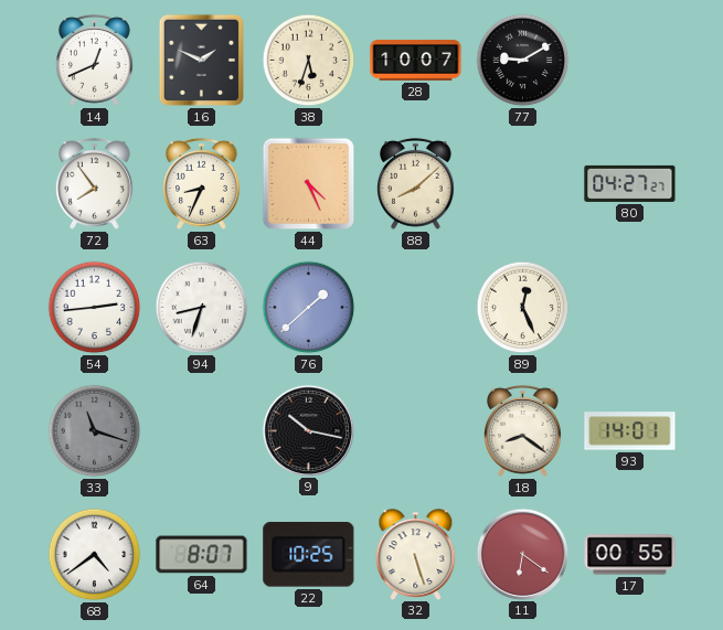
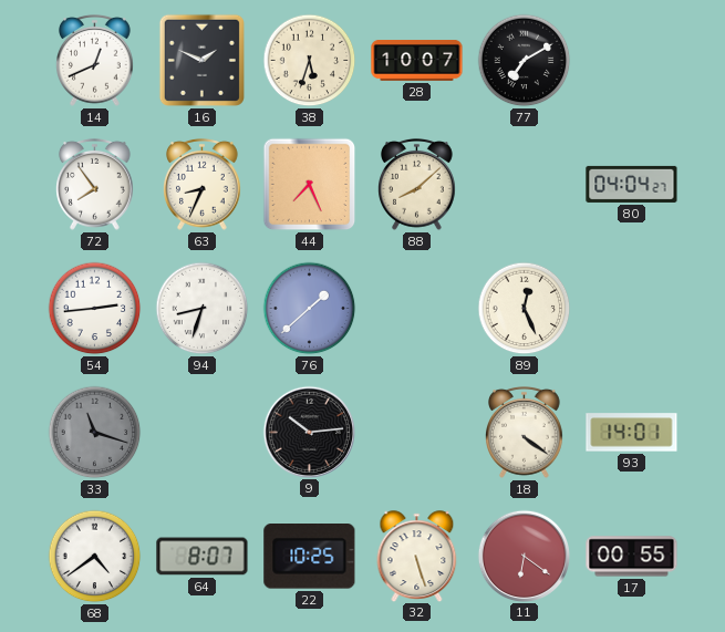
77: 9:10 -> 7:10
44: 4:26 -> 7:26
80: 04:27 -> 04:04
9: 10:17 -> 10:14
18: 8:21 -> 4:21
